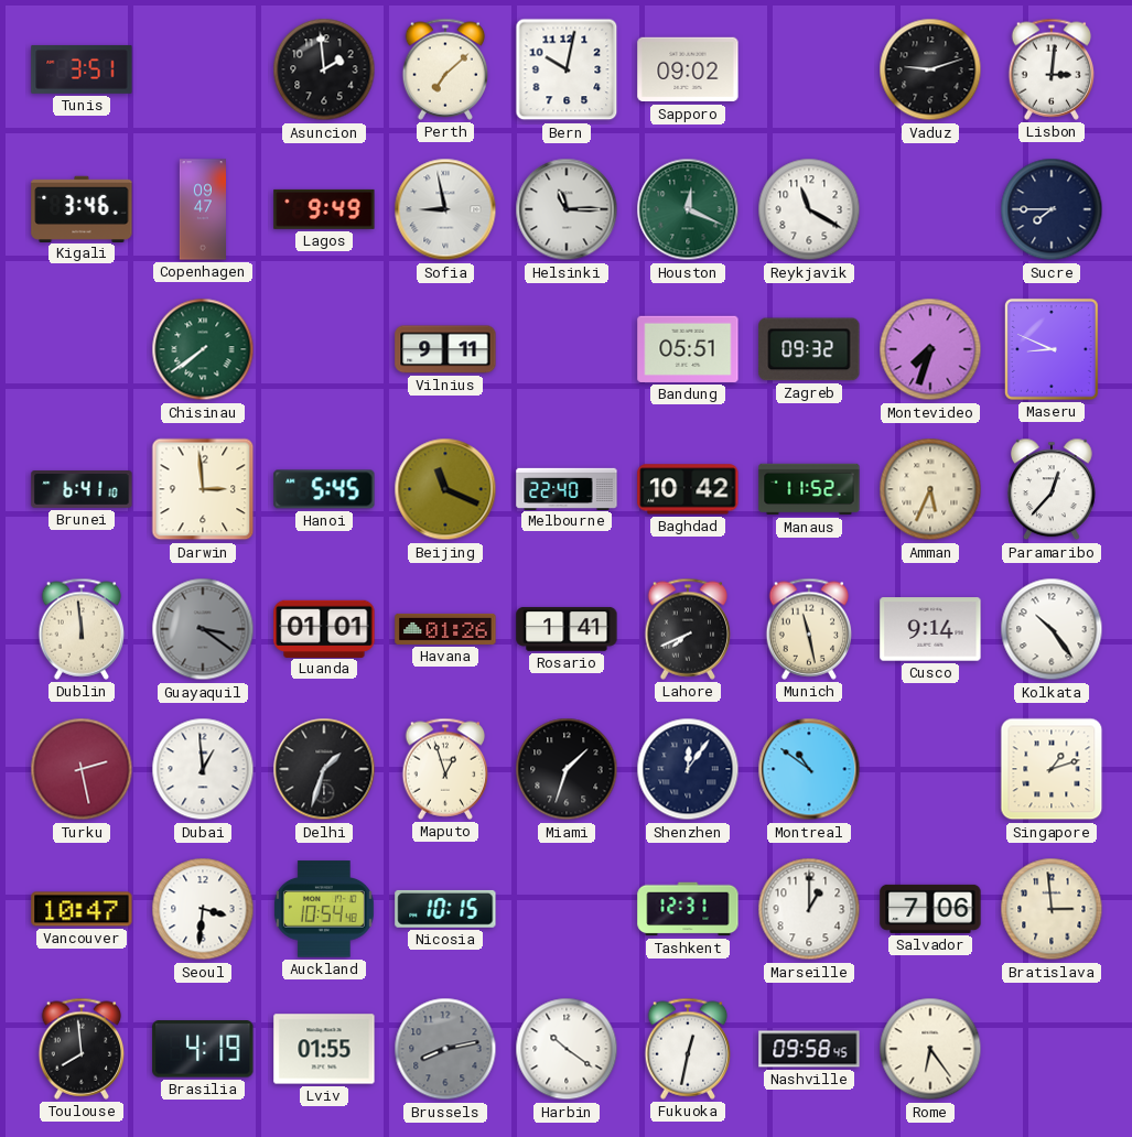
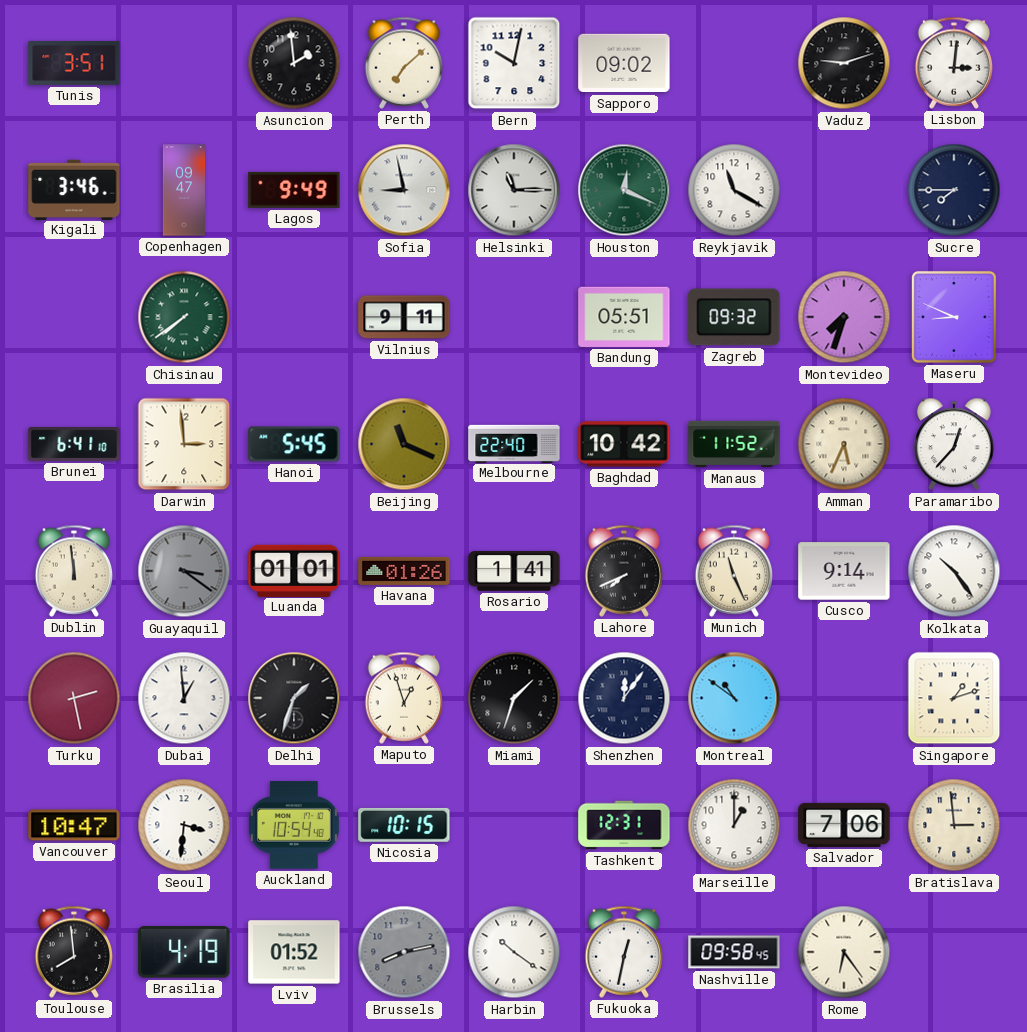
Munich: 11:28 -> 11:26
Lviv: 01:55 -> 01:52
